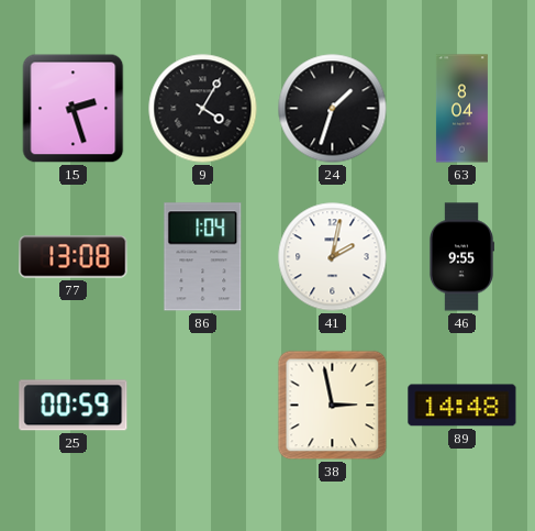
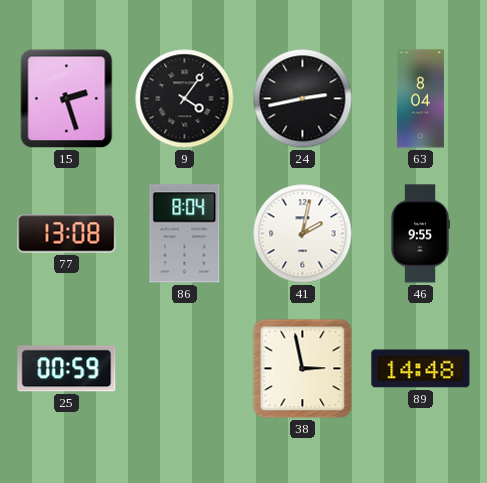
9: 4:05 -> 4:06
24: 1:33 -> 2:43
86: 1:04 -> 8:04
